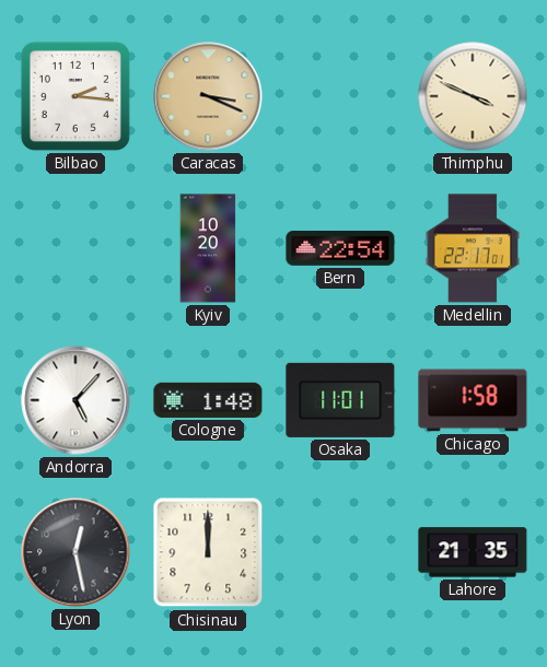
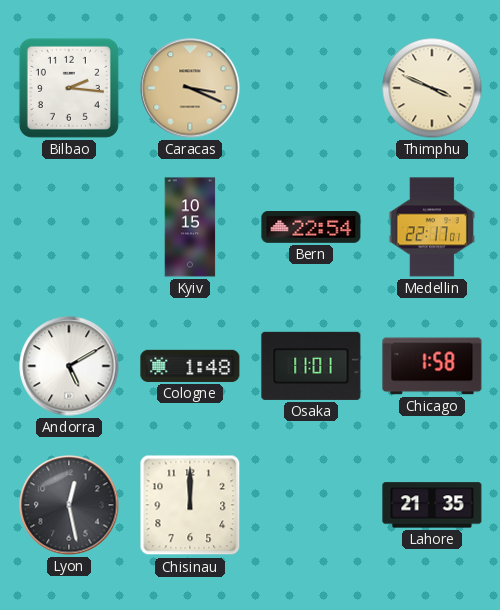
Kyiv: 10:20 -> 10:15
Andorra: 5:07 -> 5:10
